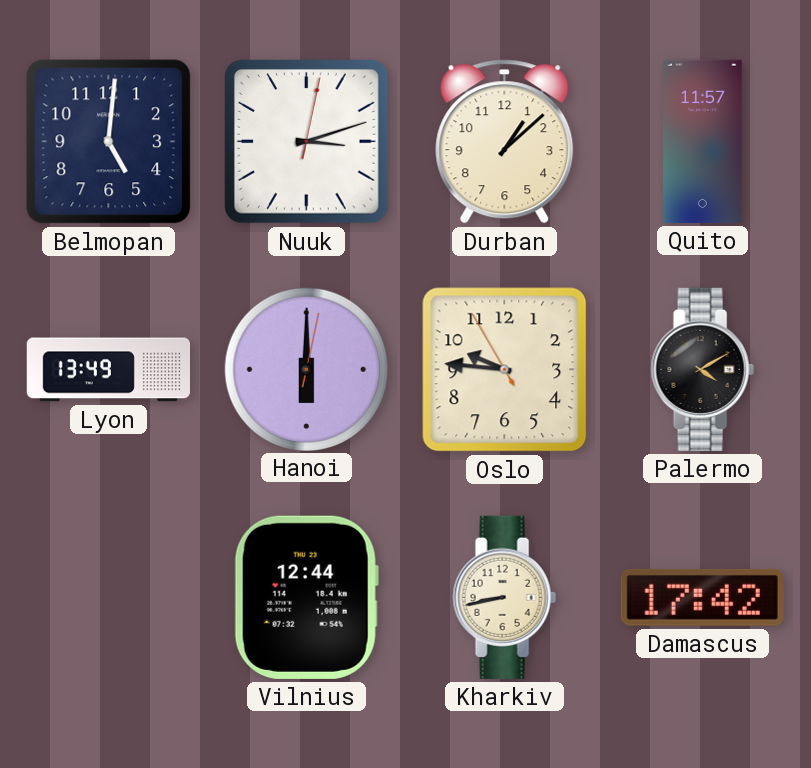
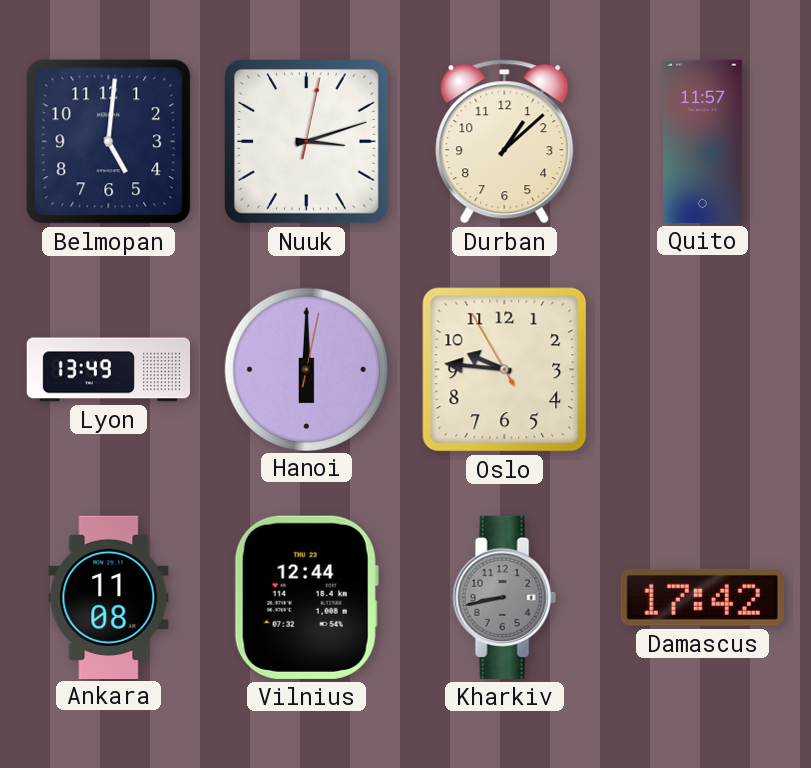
Palermo: 4:10 -> none
Ankara: none -> 11:08
Kharkiv dial: cream -> grey
